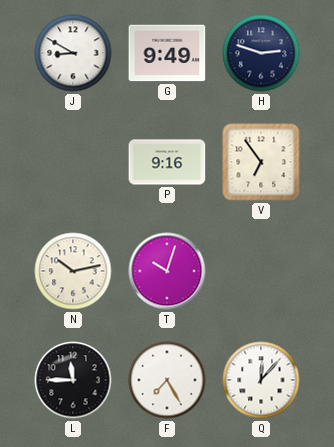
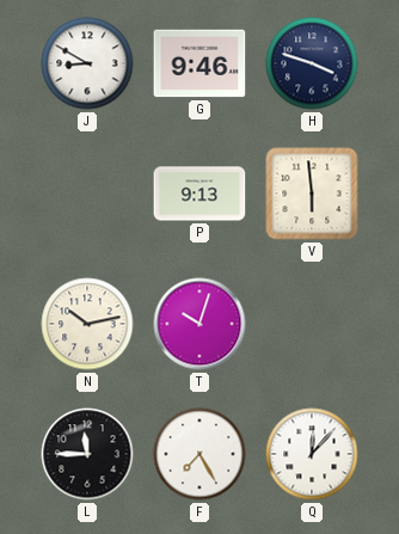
G: 9:49 -> 9:46
H: 2:48 -> 3:48
P: 9:16 -> 9:13
V: 6:54 -> 5:59
